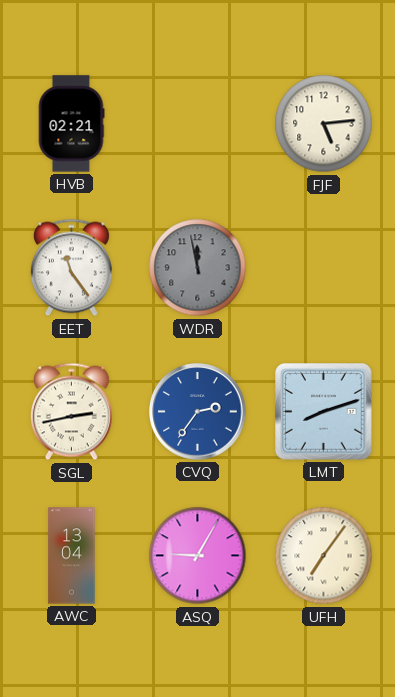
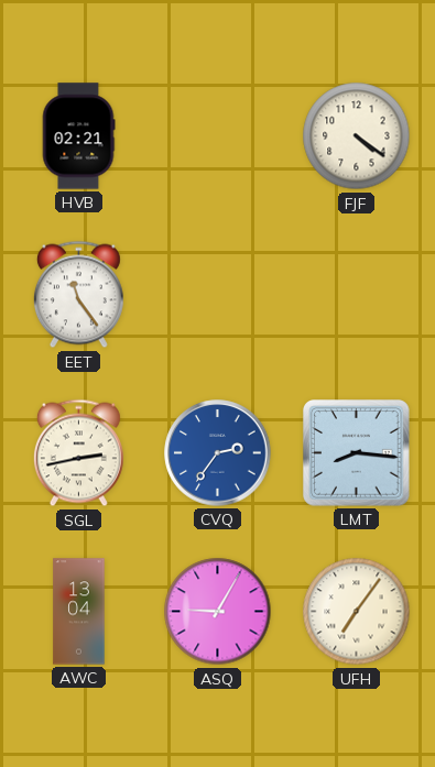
FJF: 5:14 -> 4:21
WDR: 11:58 -> none
LMT: 8:12 -> 8:16
